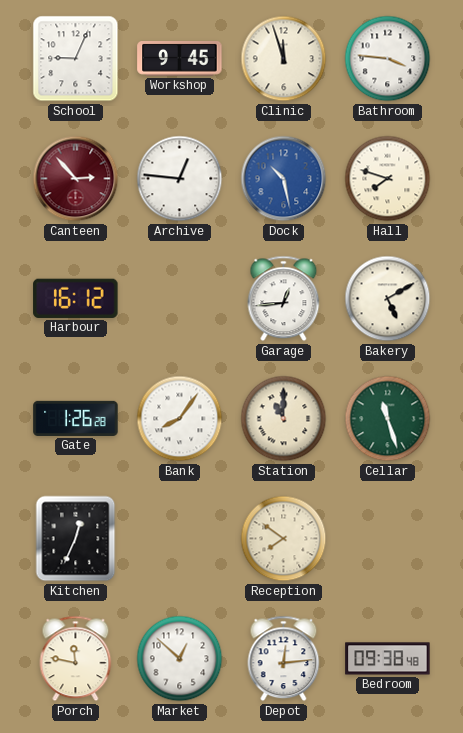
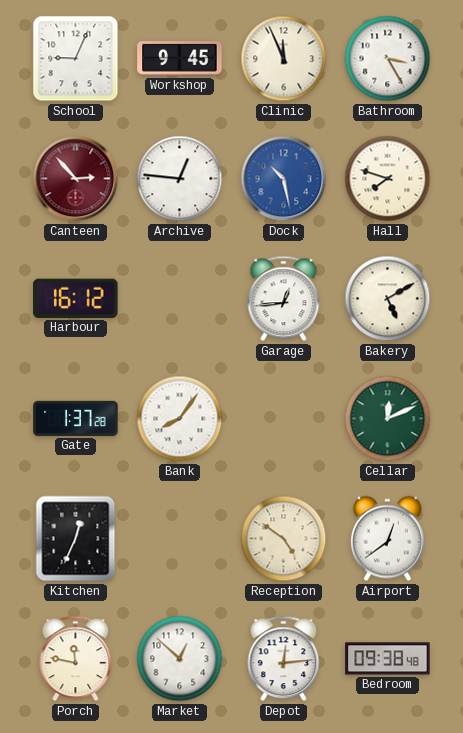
Clinic: 11:57 -> 11:56
Bathroom: 3:46 -> 3:25
Gate: 1:26 -> 1:37
Station: 11:00 -> none
Cellar: 11:27 -> 12:11
Reception: 7:51 -> 4:51
Airport: none -> 12:39
